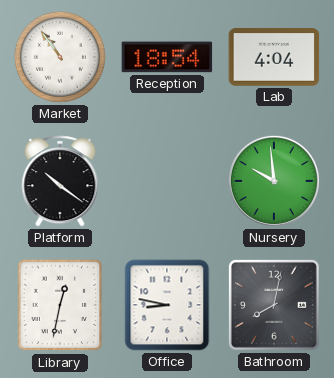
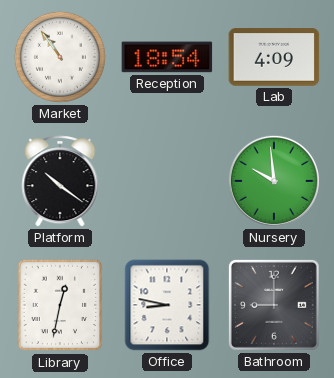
Lab: 4:04 -> 4:09
Bathroom: 8:02 -> 9:00
